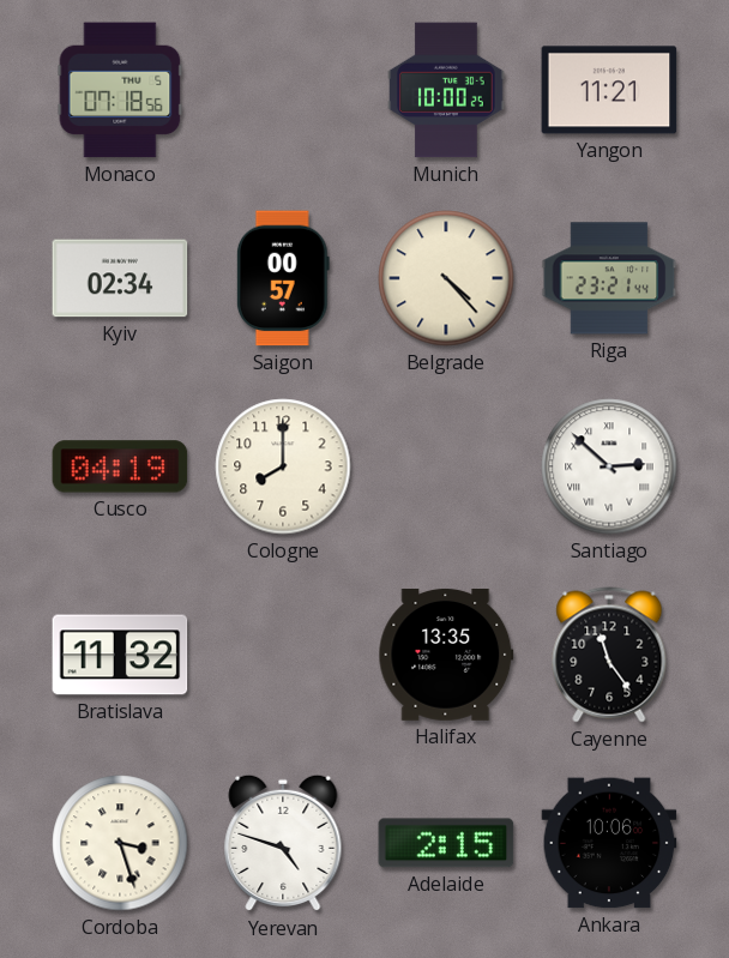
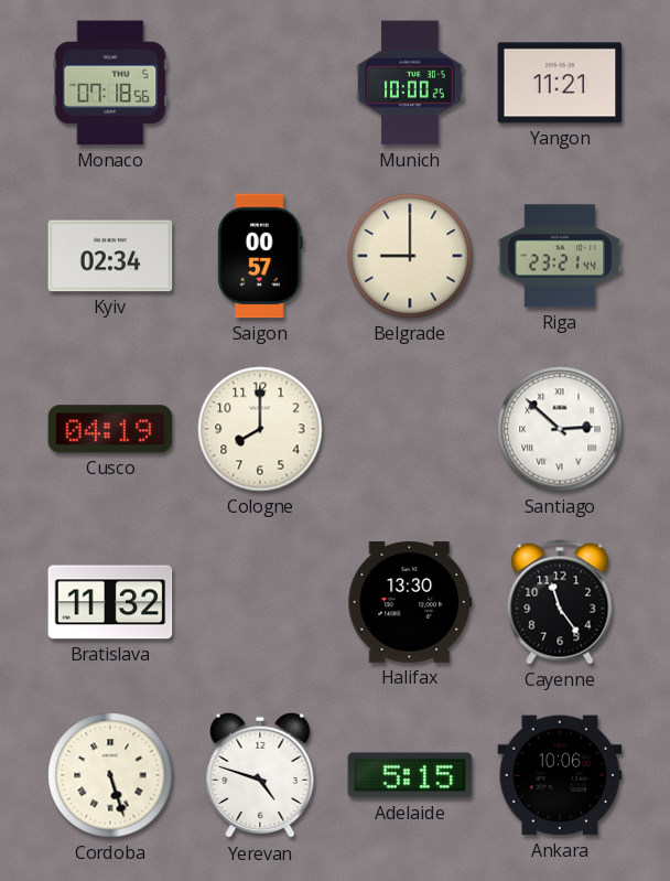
Belgrade: 4:23 -> 9:00
Halifax: 13:35 -> 13:30
Cordoba: 3:27 -> 5:27
Adelaide: 2:15 -> 5:15
